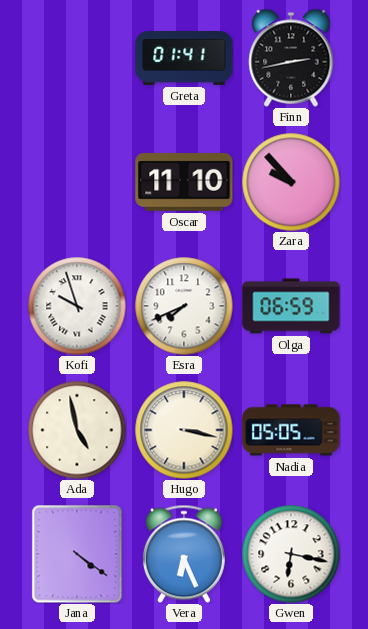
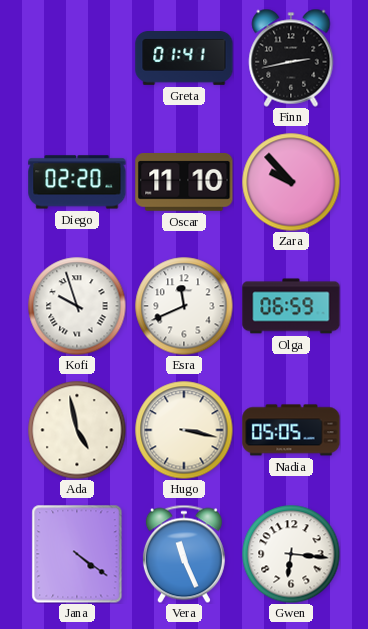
Diego: none -> 02:20
Esra: 7:41 -> 11:41
Vera: 6:26 -> 11:26
Gwen: 6:17 -> 6:16
